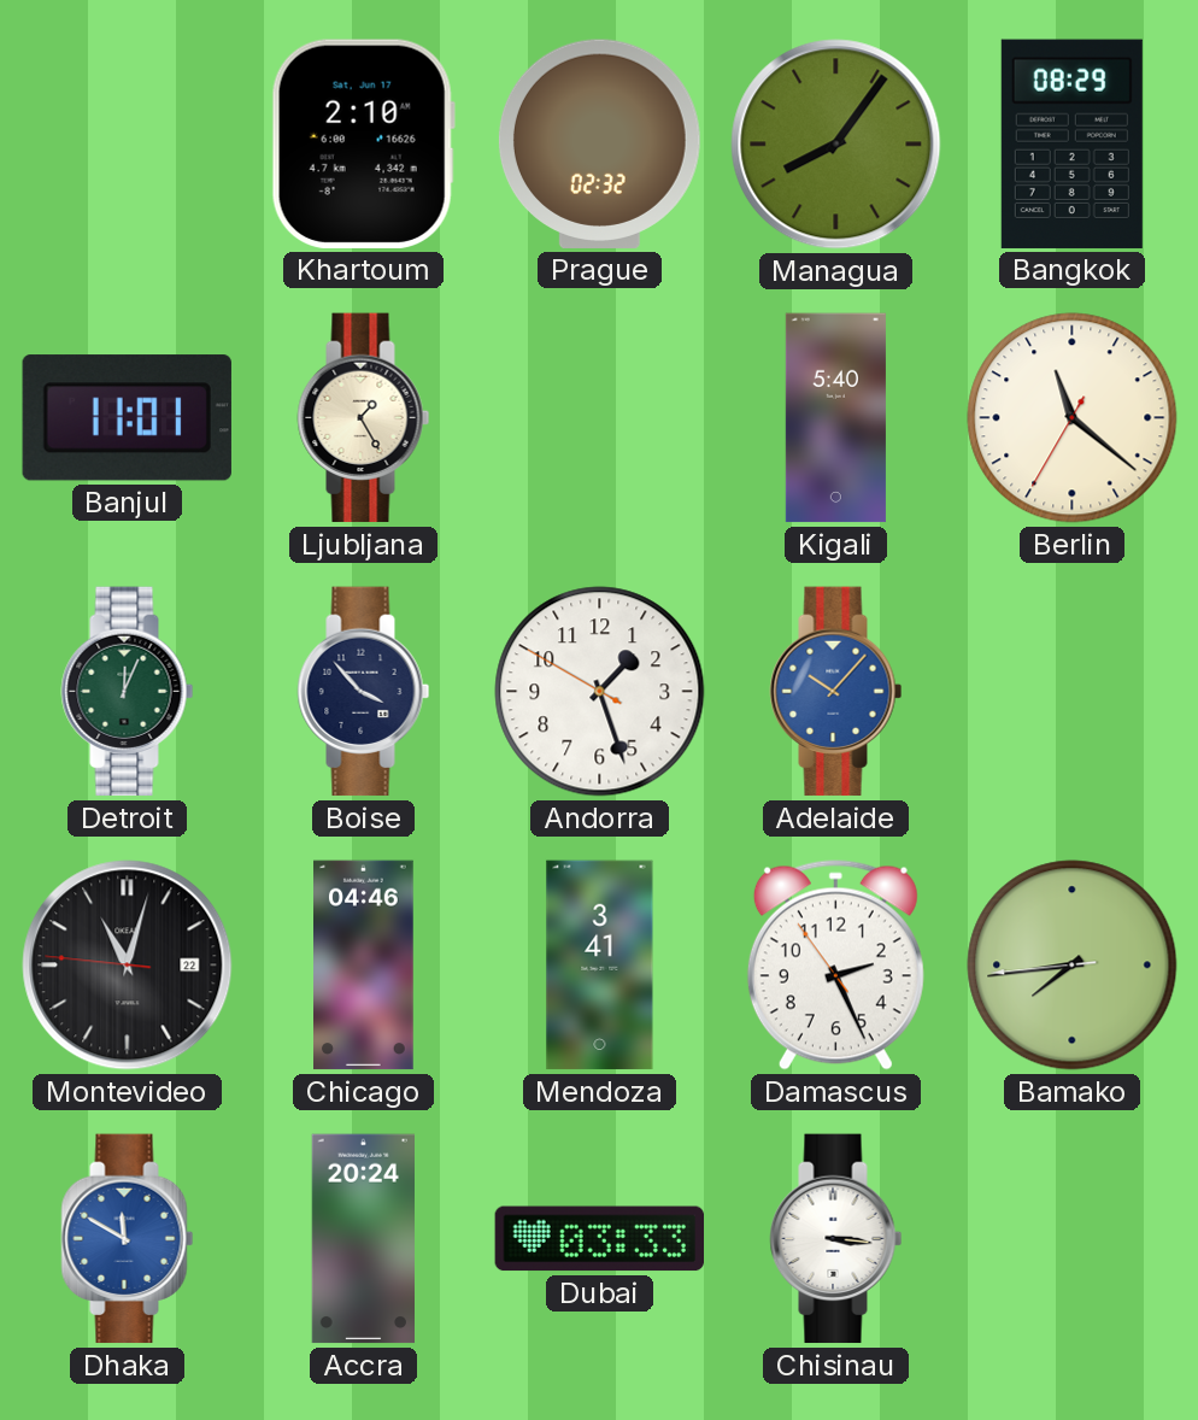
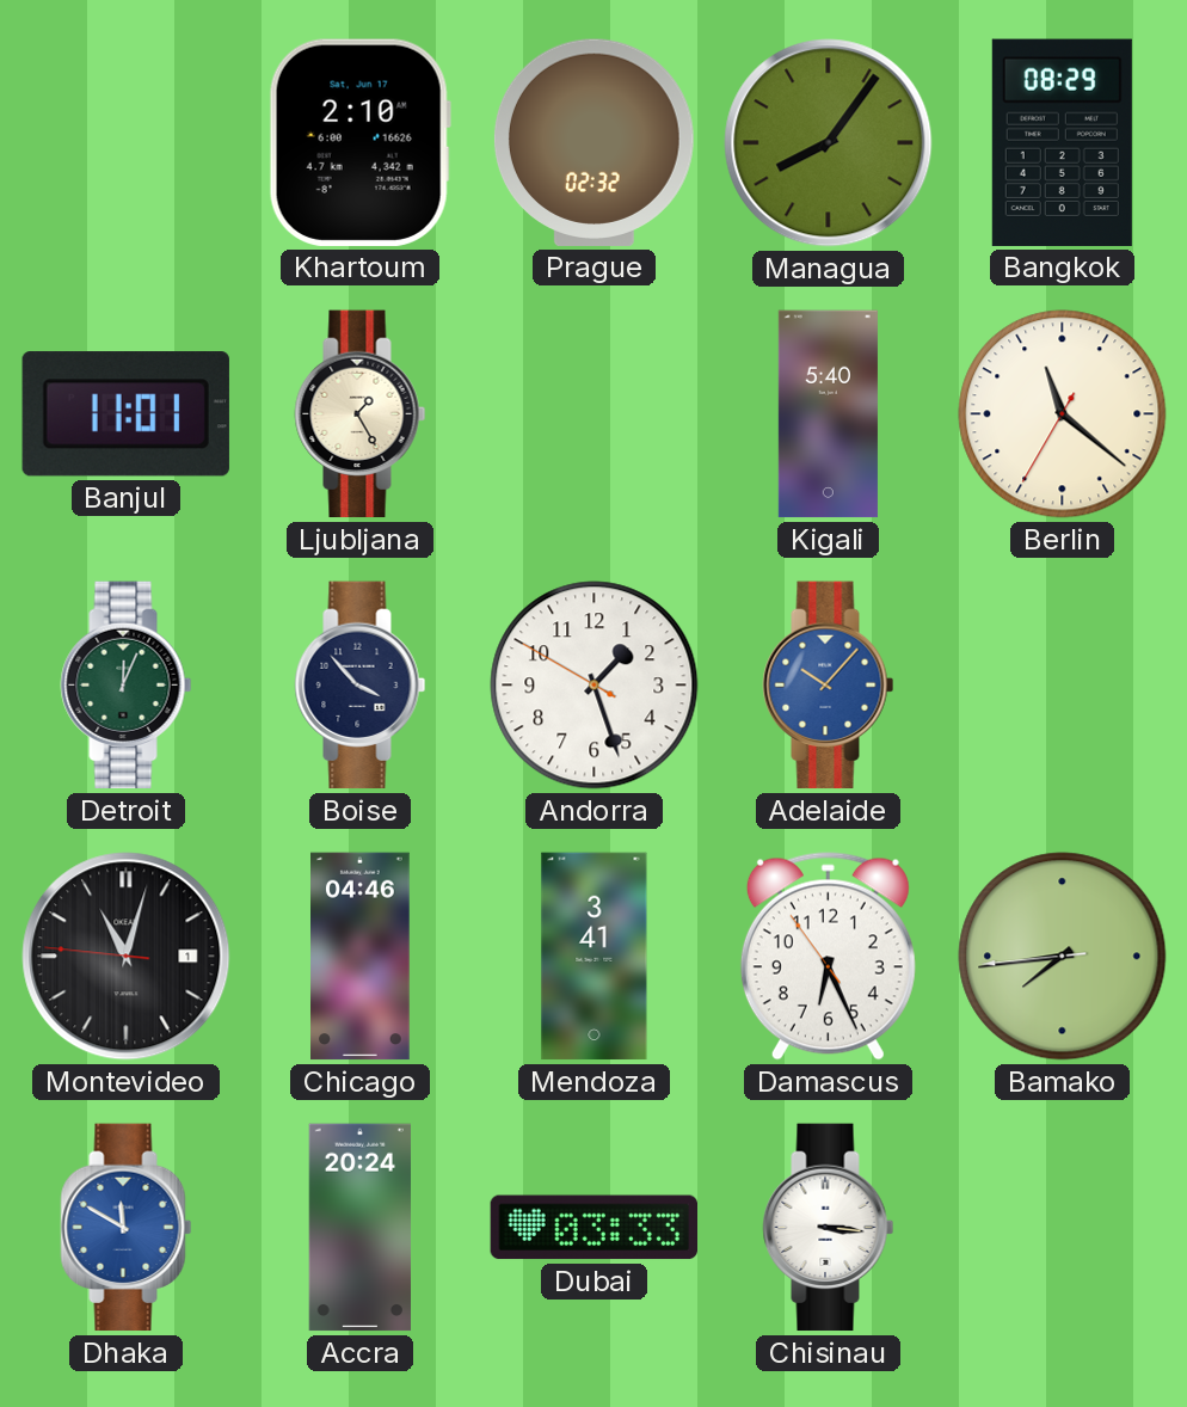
Montevideo date: 22 -> 1
Damascus: 2:25 -> 6:25
